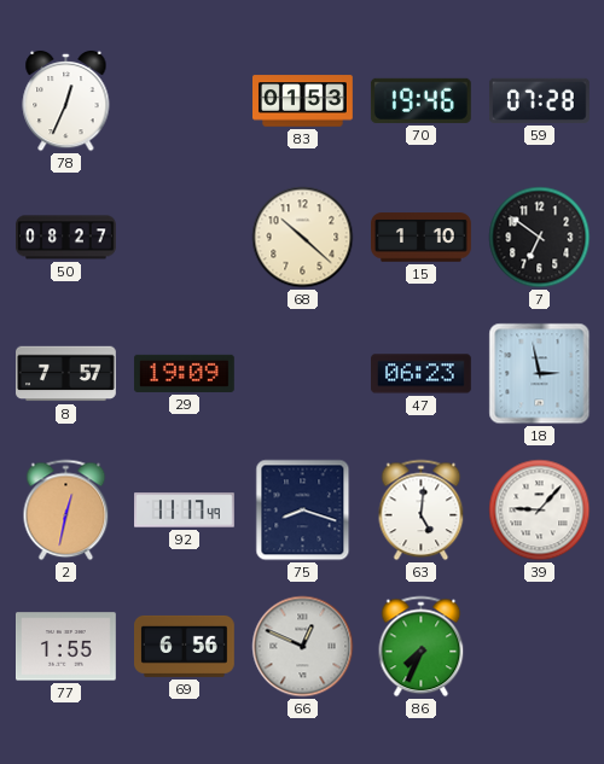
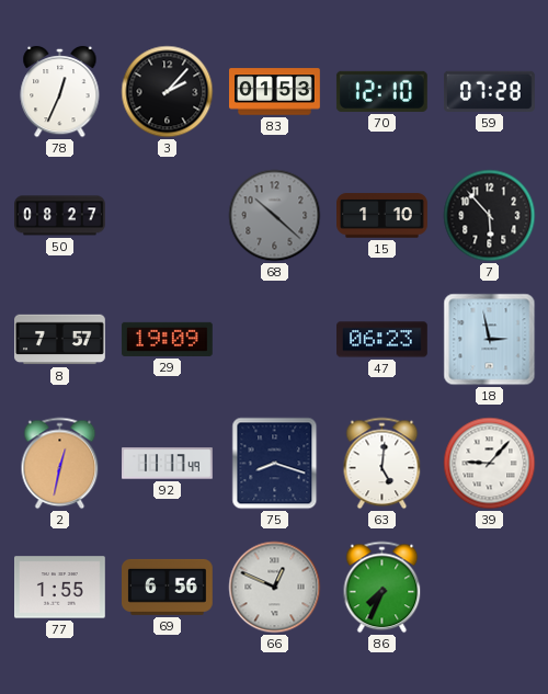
3: none -> 2:07
70: 19:46 -> 12:10
68 dial: cream -> grey
7: 6:51 -> 5:53
